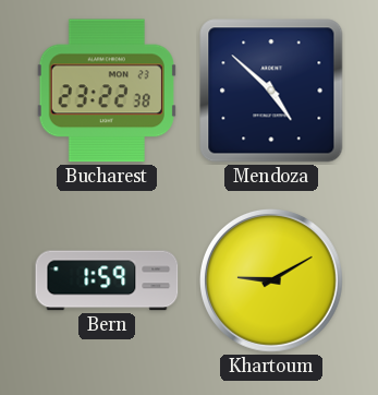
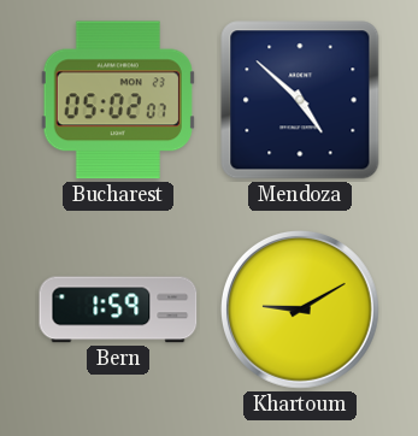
Bucharest: 23:22 -> 05:02
